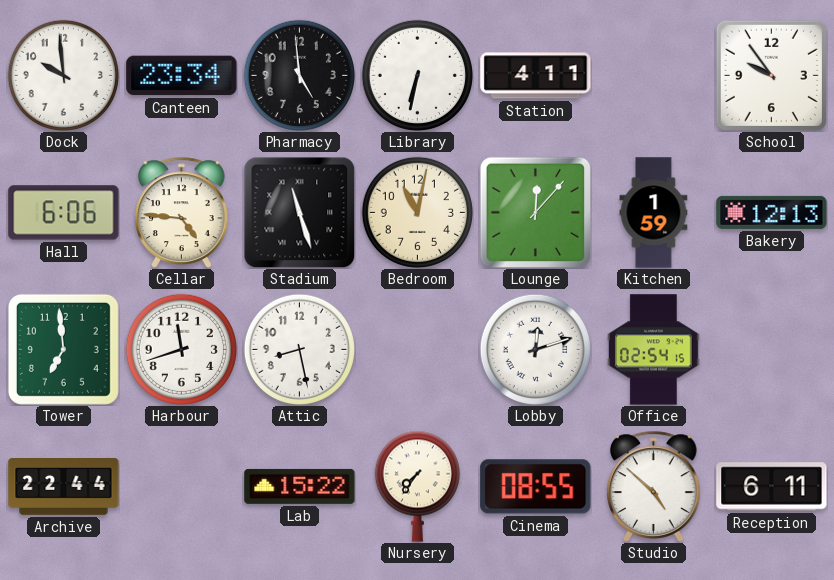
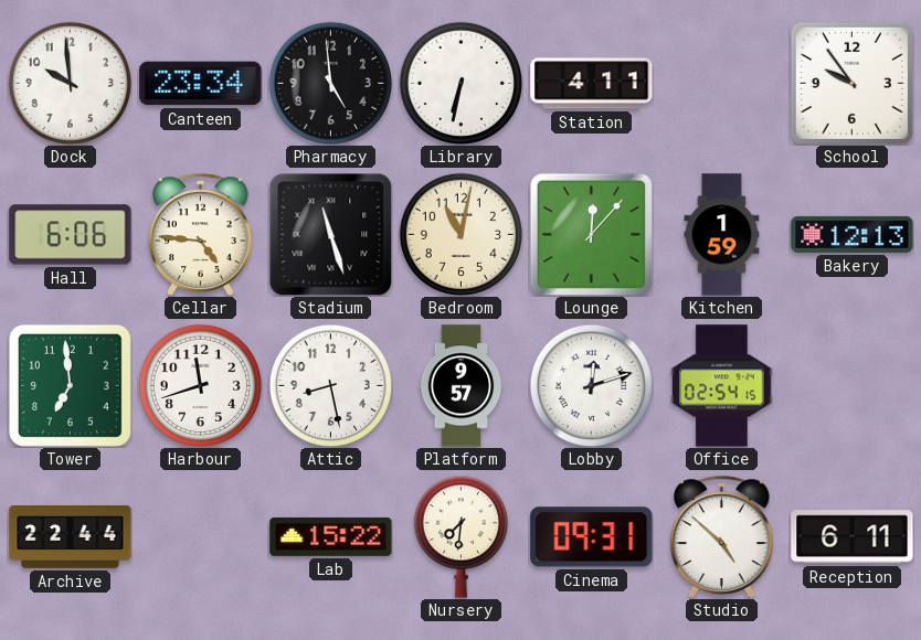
Platform: none -> 9:57
Nursery: 7:36 -> 7:31
Cinema: 08:55 -> 09:31
